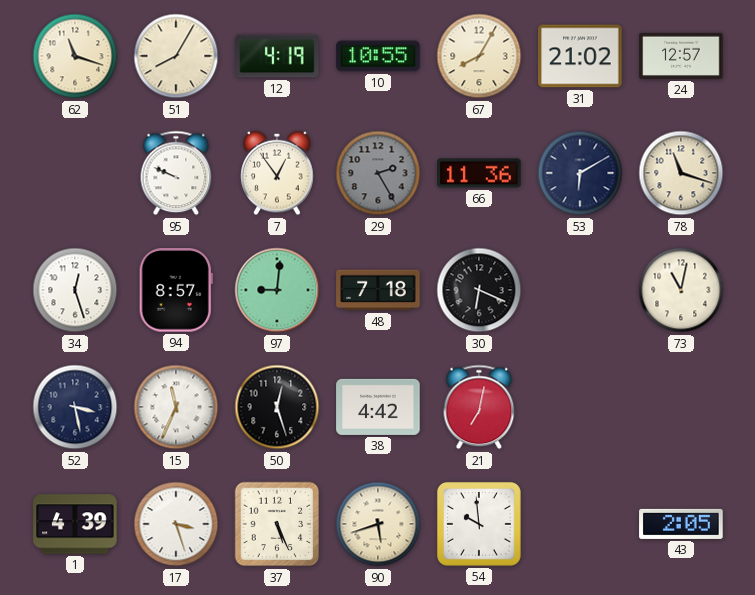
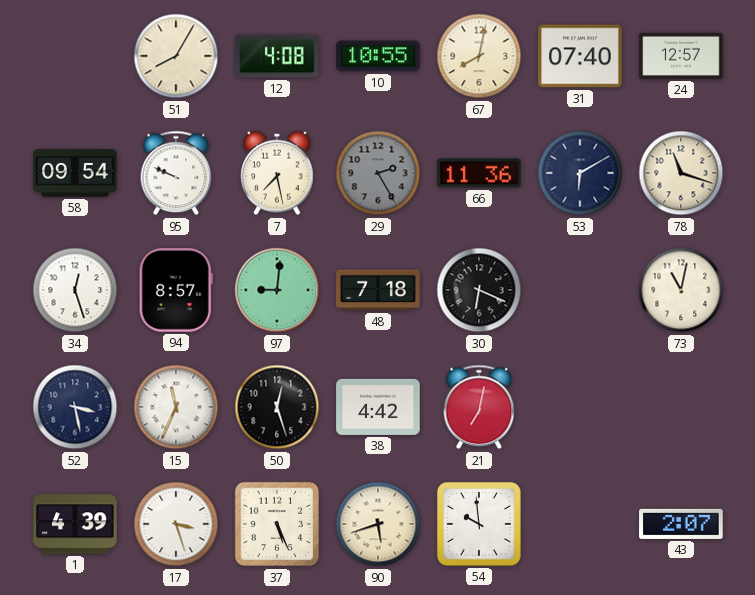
62: 11:18 -> none
12: 4:19 -> 4:08
67: 8:05 -> 8:02
31: 21:02 -> 07:40
58: none -> 09:54
7: 12:54 -> 7:28
43: 2:05 -> 2:07
